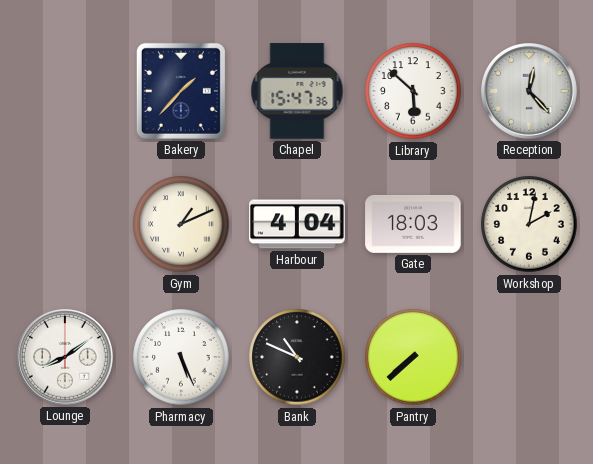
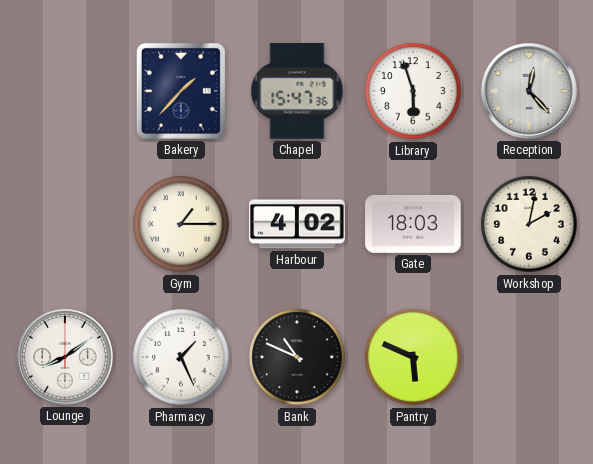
Library: 5:52 -> 5:57
Gym: 1:11 -> 1:15
Harbour: 4:04 -> 4:02
Pharmacy: 5:26 -> 1:26
Pantry: 7:38 -> 5:49
